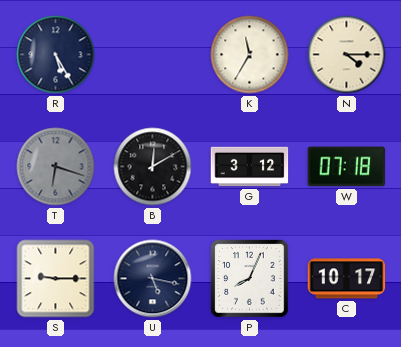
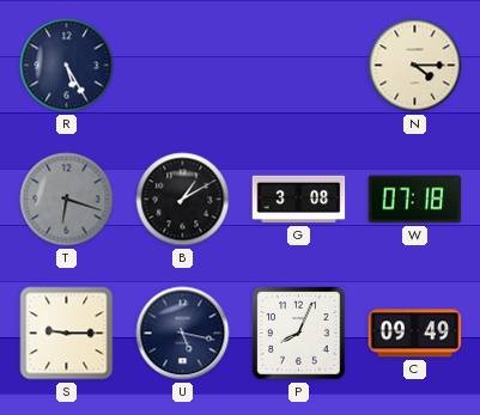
K: 11:35 -> none
B: 12:10 -> 1:10
G: 3:12 -> 3:08
C: 10:17 -> 09:49
